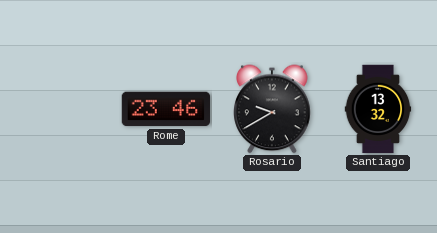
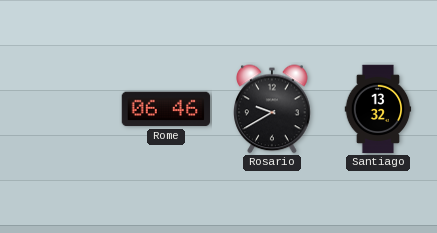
Rome: 23:46 -> 06:46
